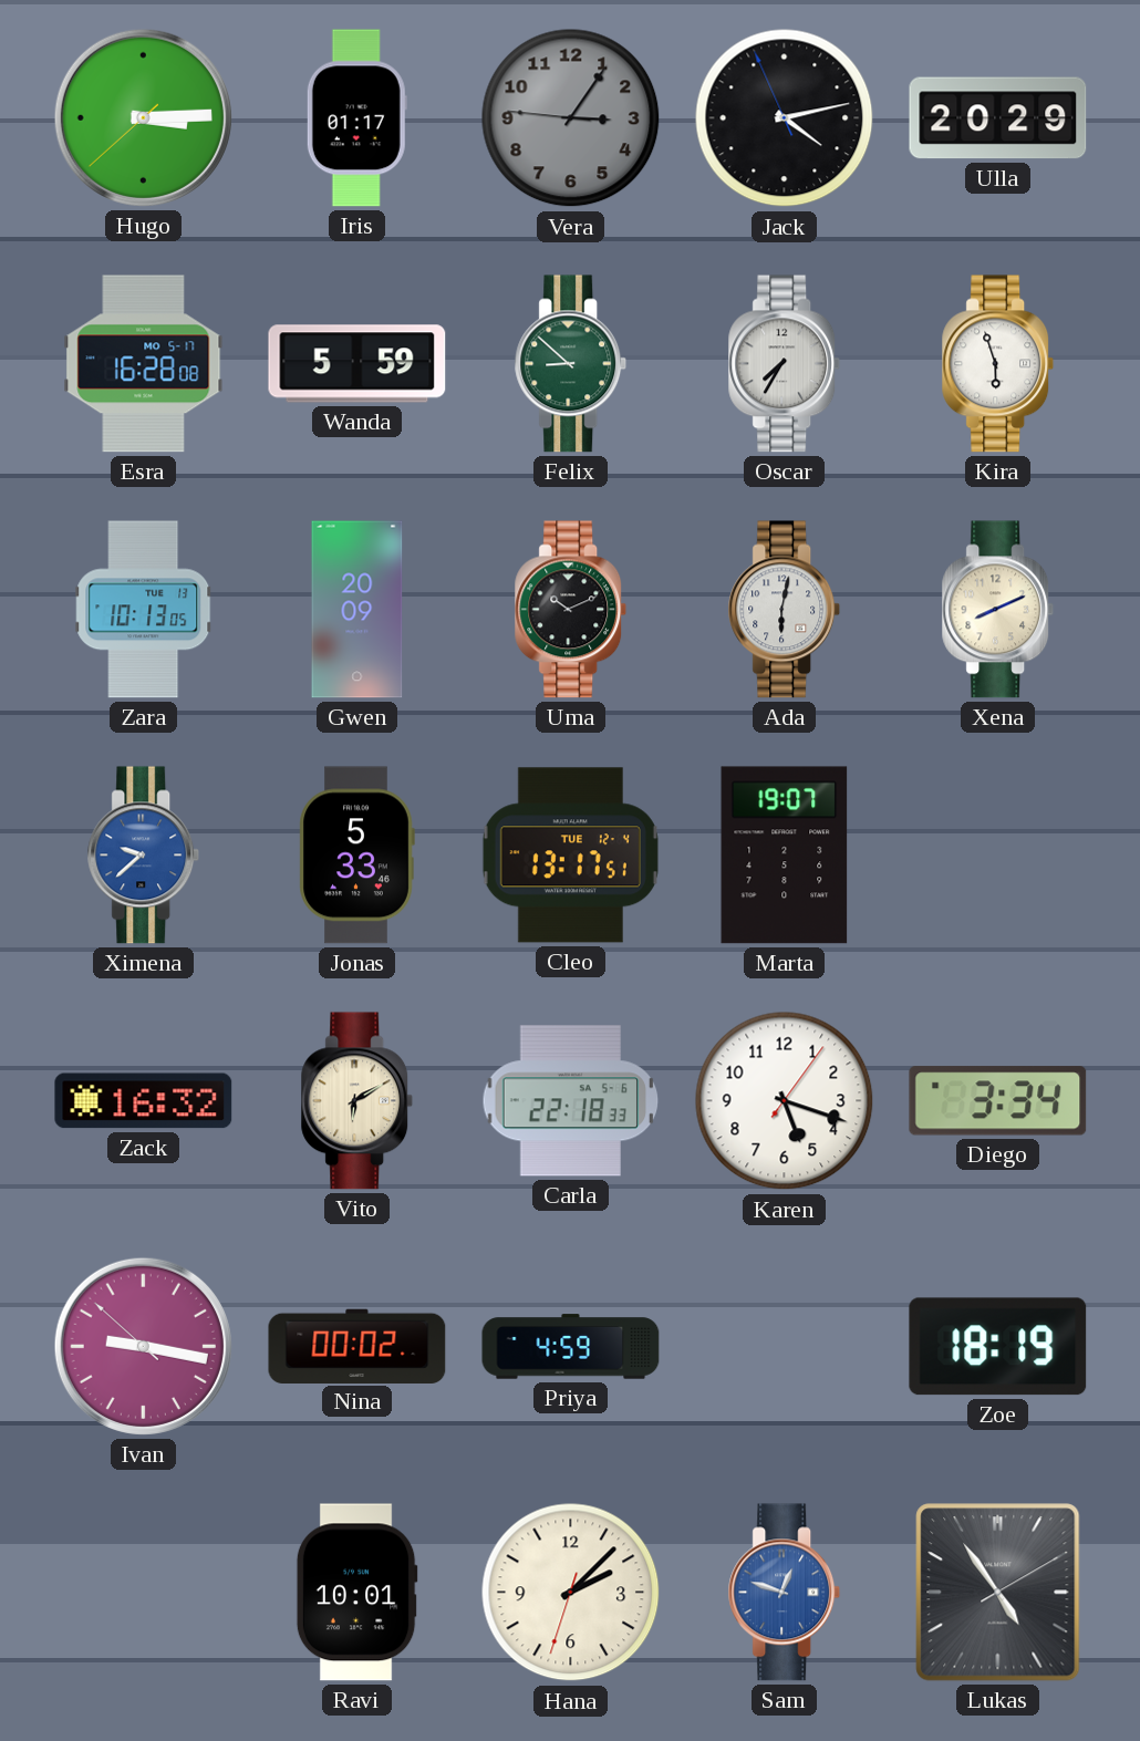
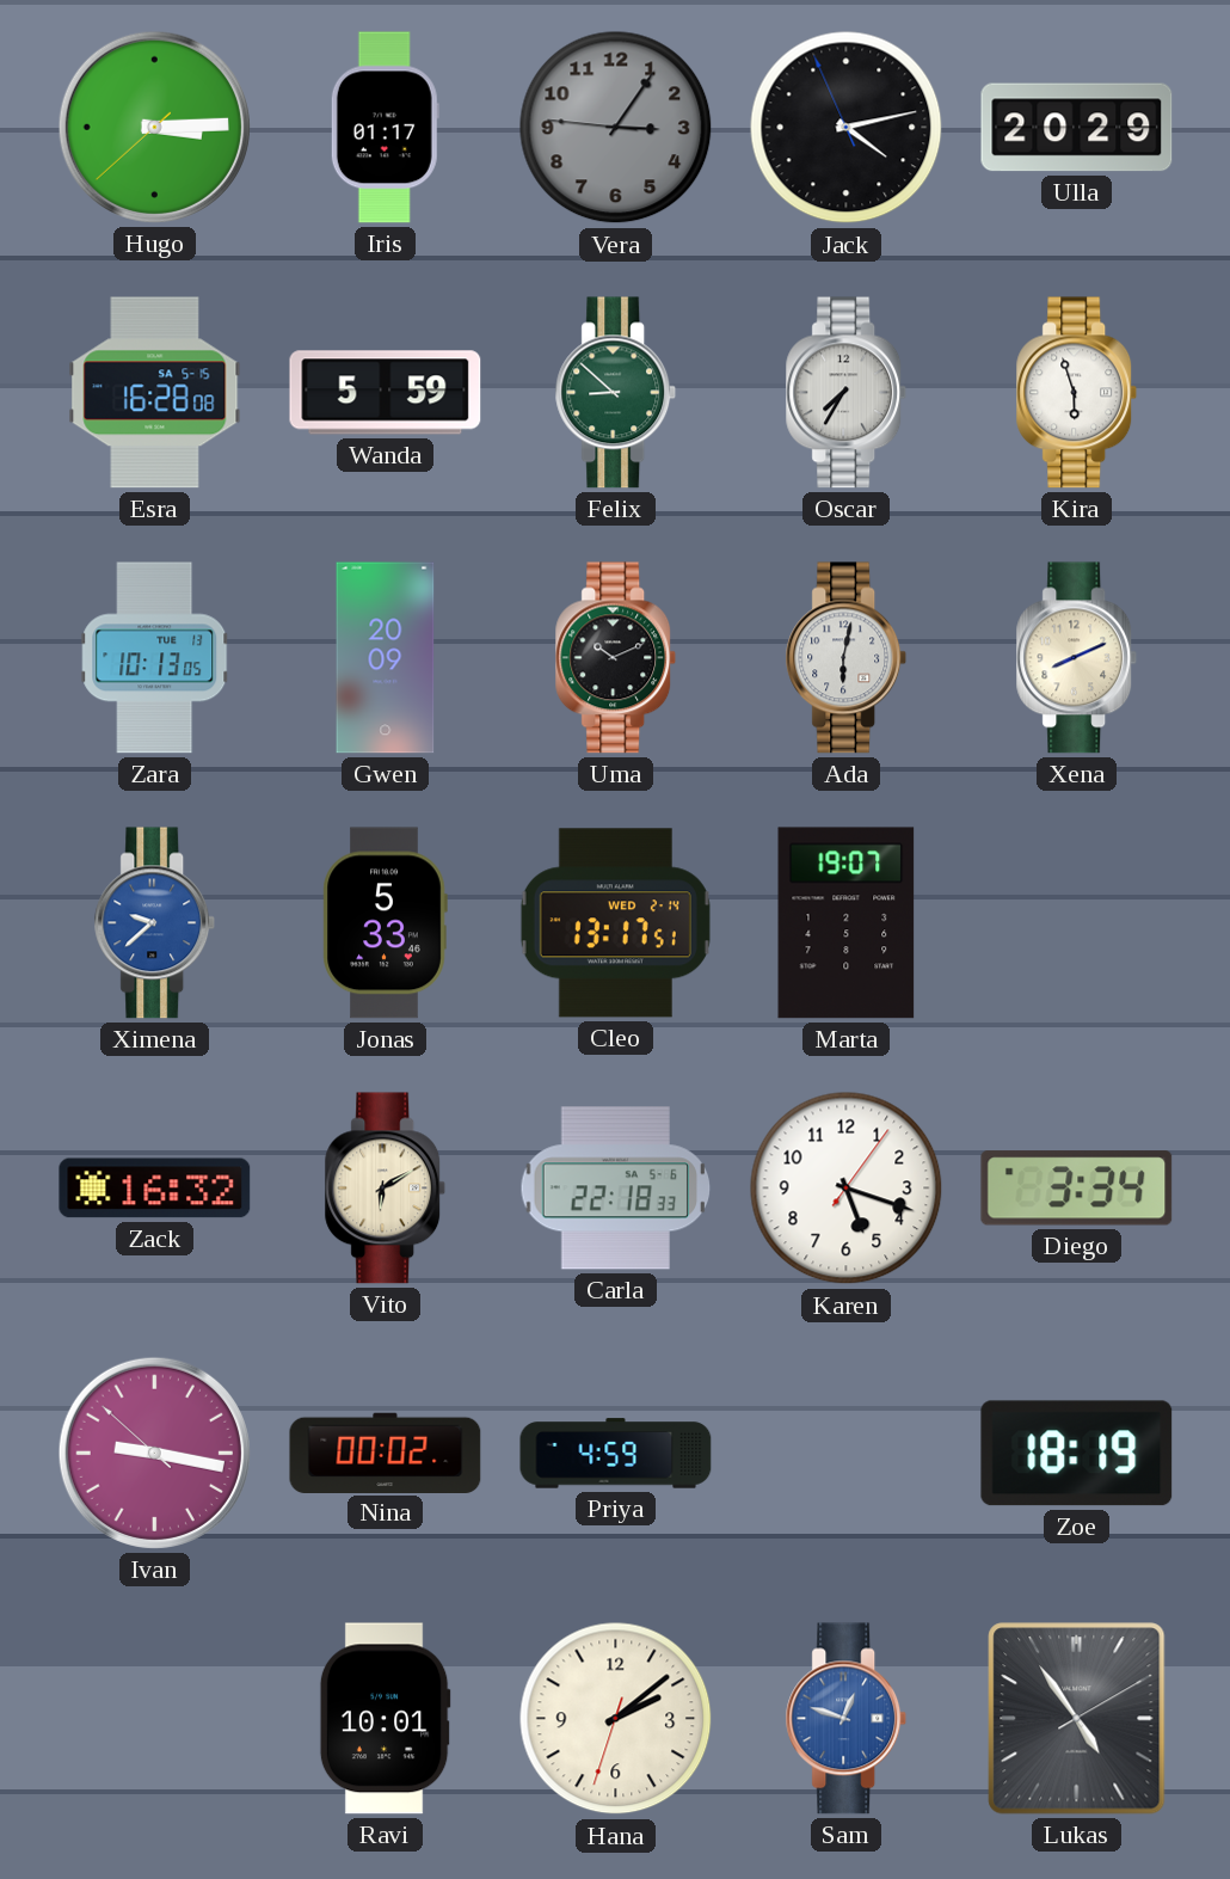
Esra date: MO 5-17 -> SA 5-15
Cleo date: TUE 12-4 -> WED 2-14
Hana: 2:07 -> 2:08
